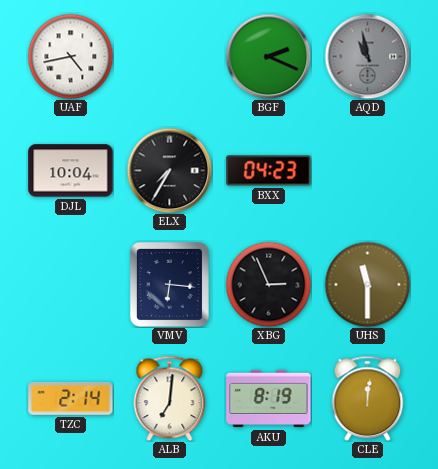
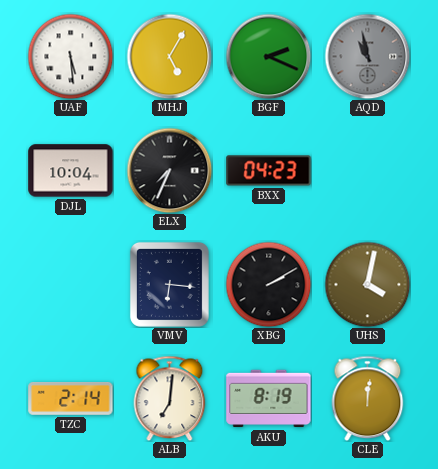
UAF: 4:43 -> 5:29
MHJ: none -> 5:05
ELX: 7:35 -> 7:34
XBG: 2:56 -> 2:10
UHS: 11:30 -> 4:02
